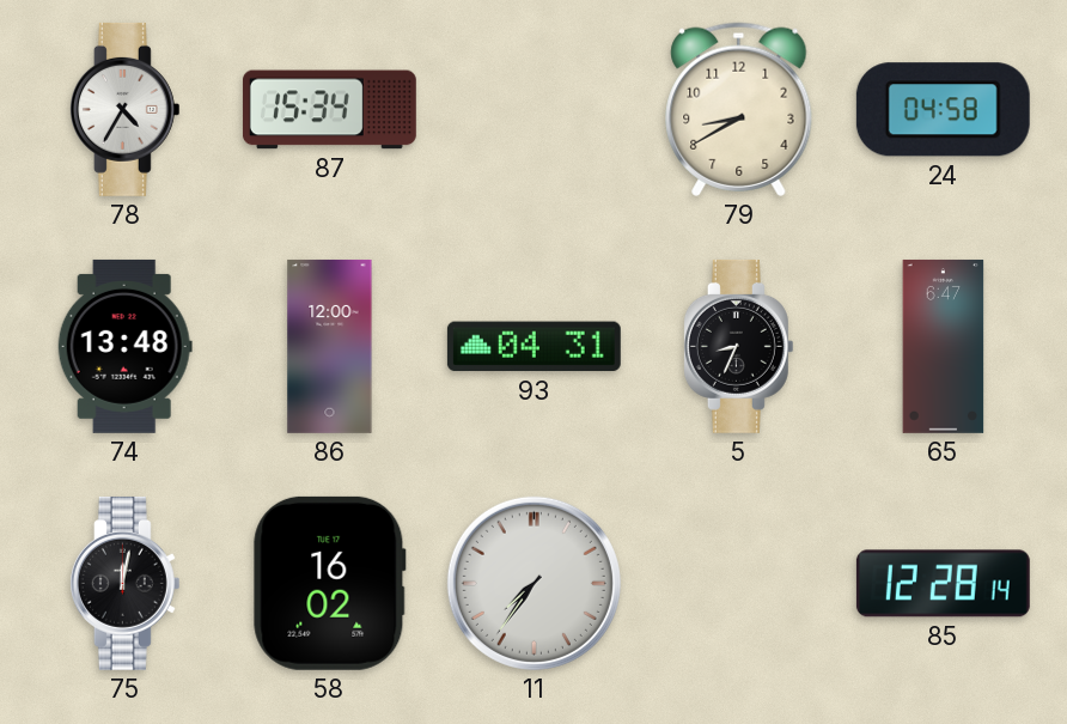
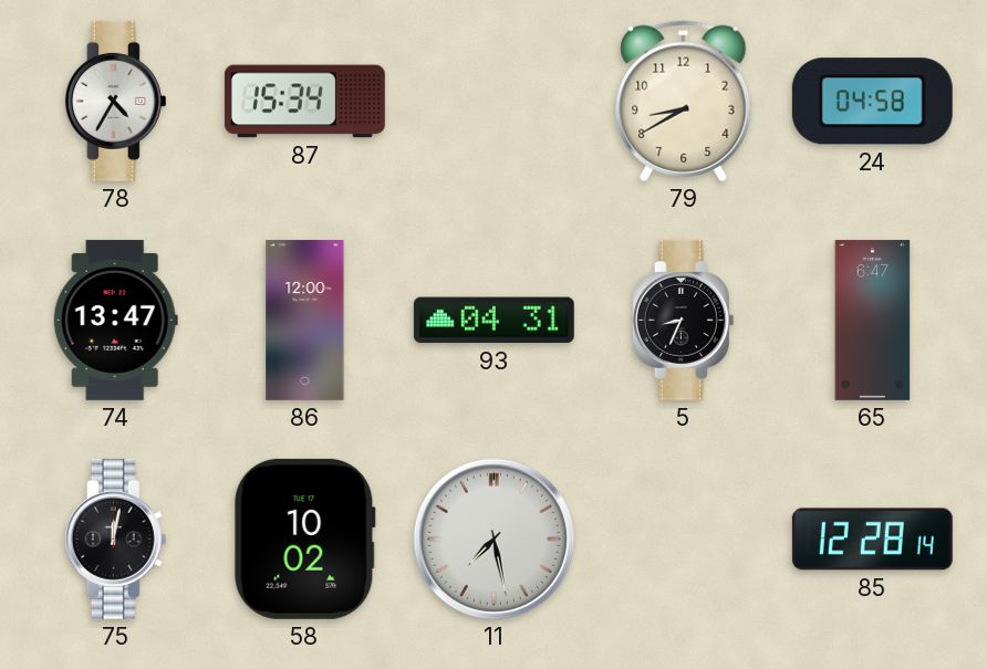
74: 13:48 -> 13:47
58: 16:02 -> 10:02
11: 7:36 -> 7:28
